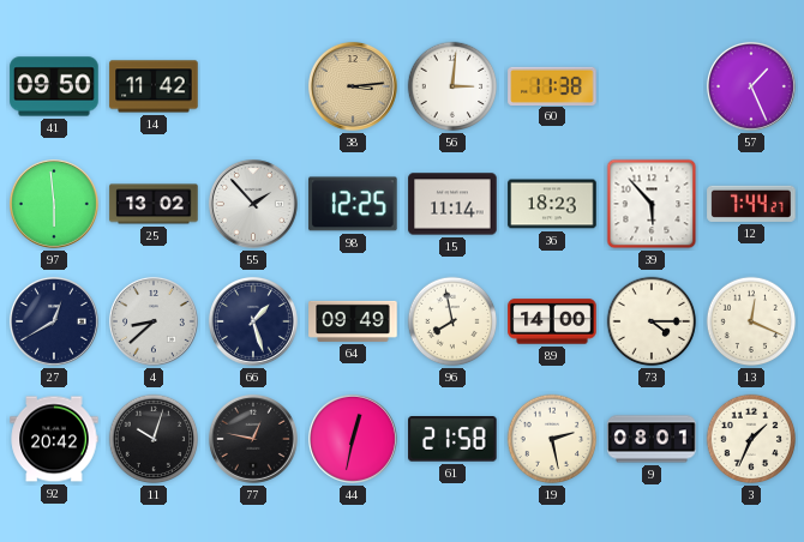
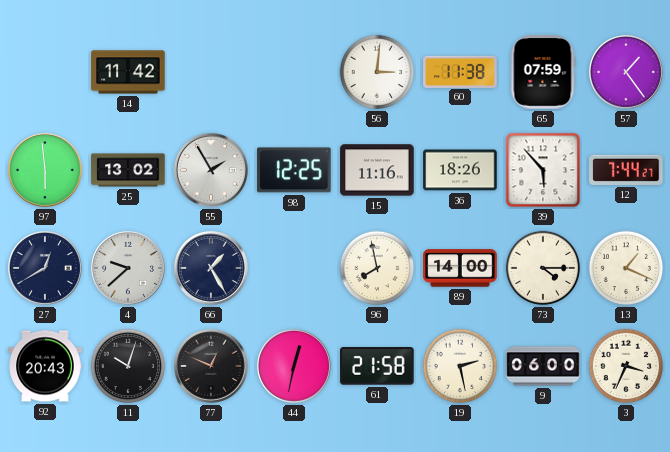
41: 09:50 -> none
38: 3:14 -> none
65: none -> 07:59
57: 1:26 -> 1:24
55: 1:53 -> 1:55
15: 11:14 -> 11:16
36: 18:23 -> 18:26
4: 8:38 -> 9:38
66: 1:27 -> 1:25
64: 09:49 -> none
13: 12:19 -> 1:19
92: 20:42 -> 20:43
77: 12:47 -> 12:49
9: 08:01 -> 06:00
3: 1:34 -> 3:34
